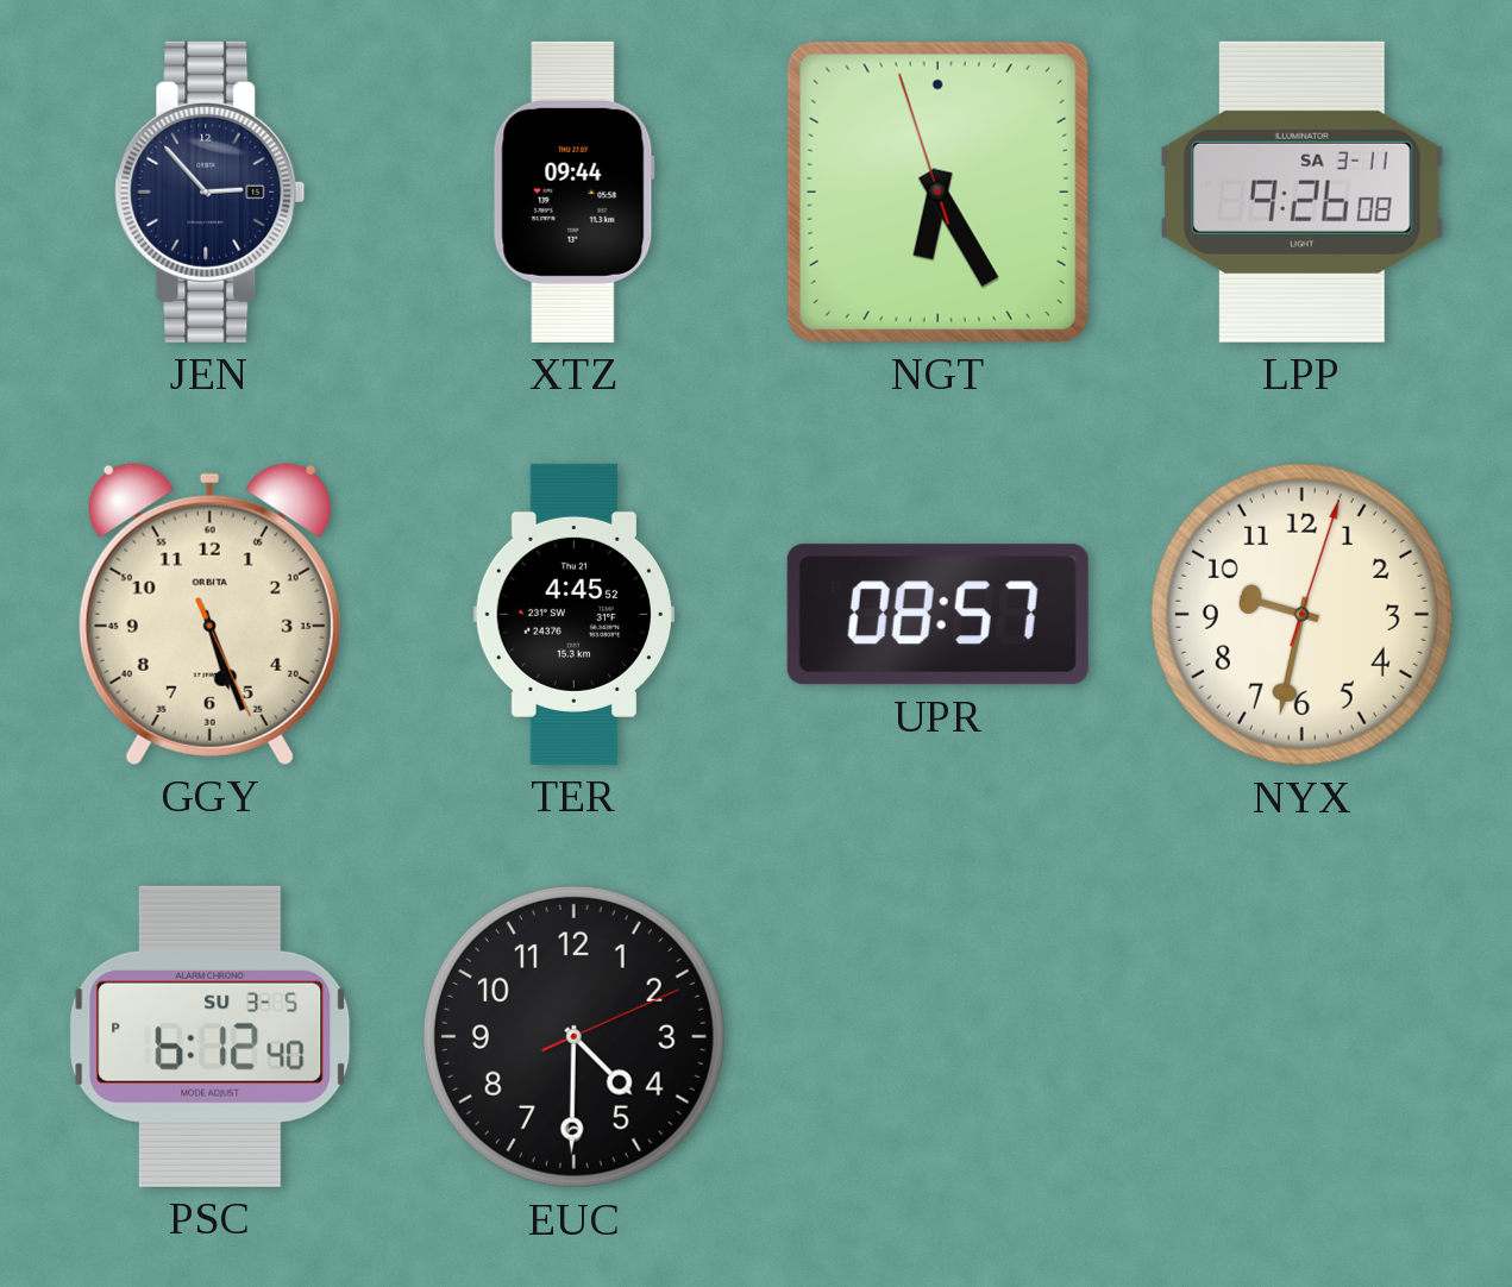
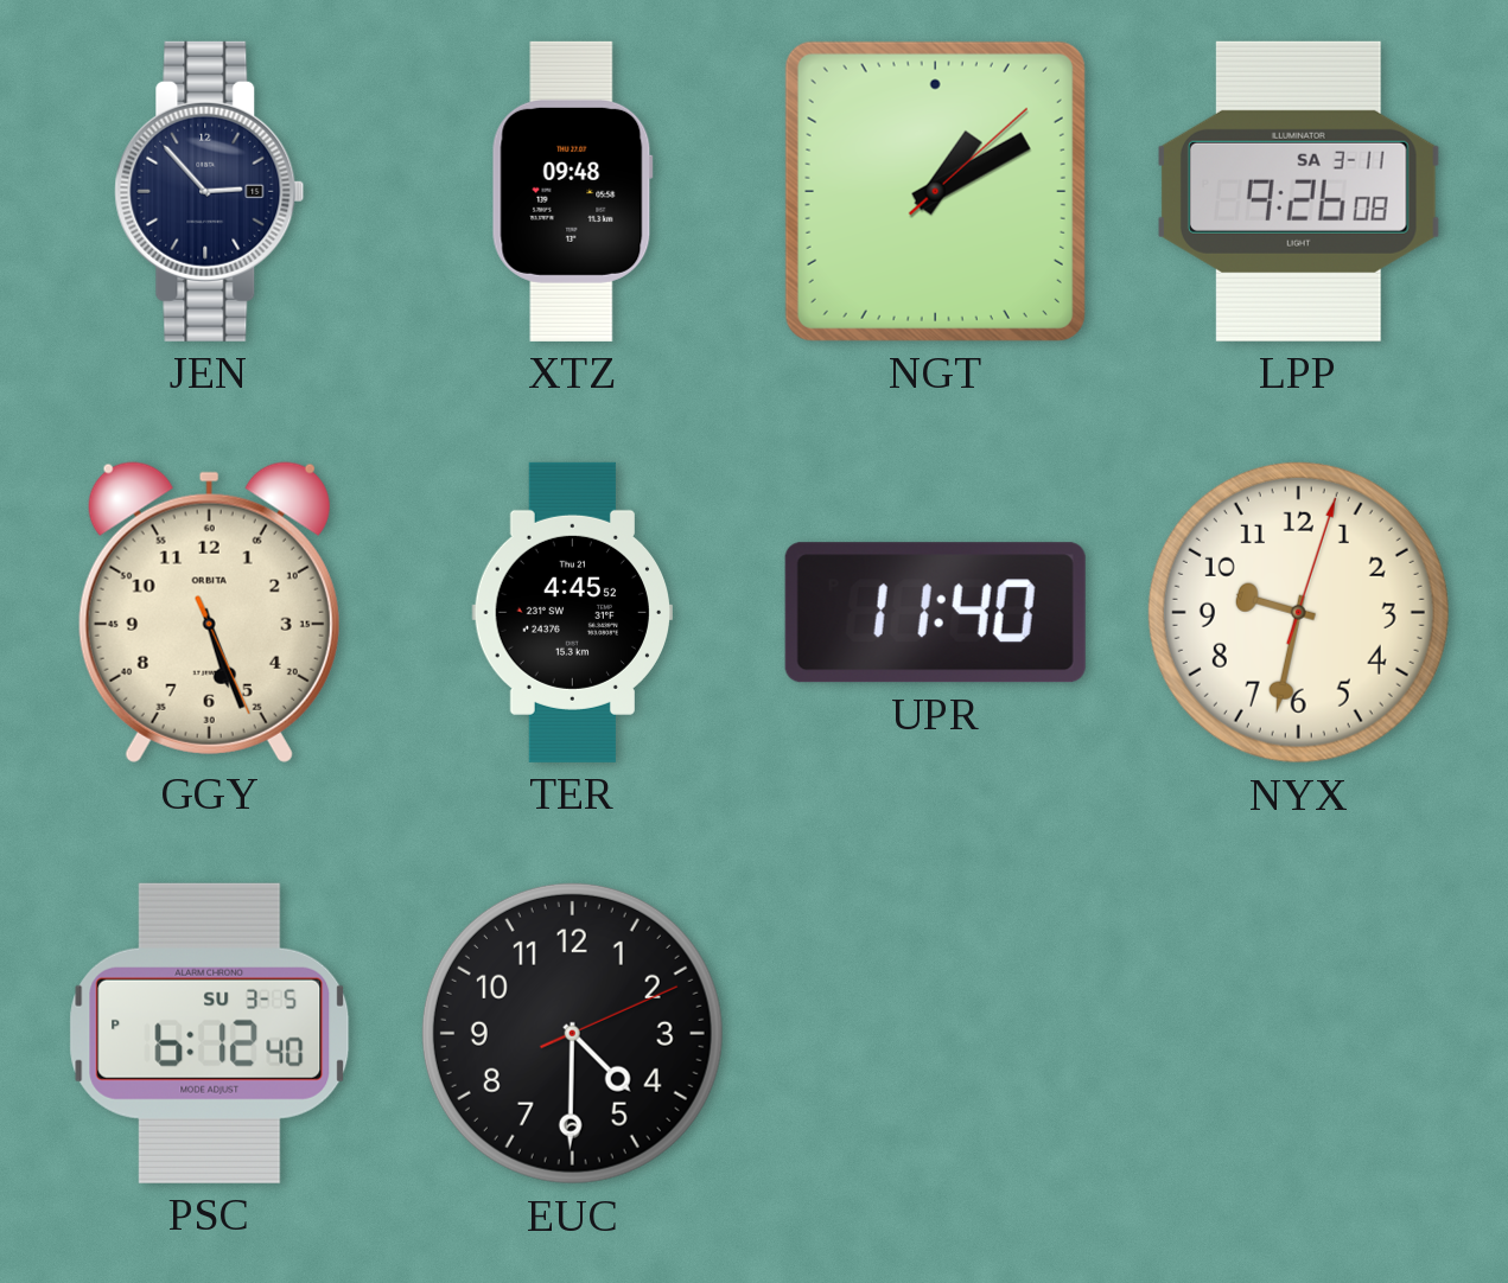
XTZ: 09:44 -> 09:48
NGT: 6:24 -> 1:10
UPR: 08:57 -> 11:40
